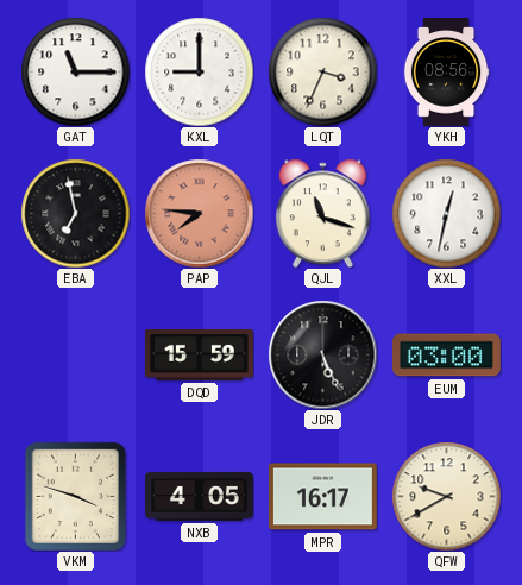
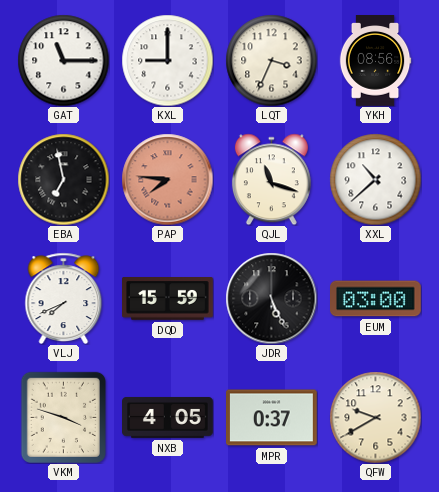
XXL: 12:32 -> 10:38
VLJ: none -> 7:41
MPR: 16:17 -> 0:37
